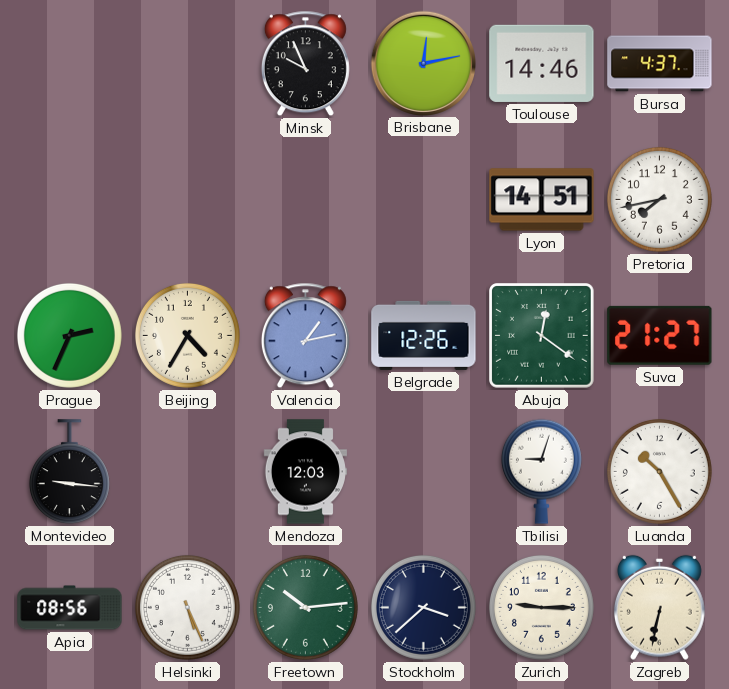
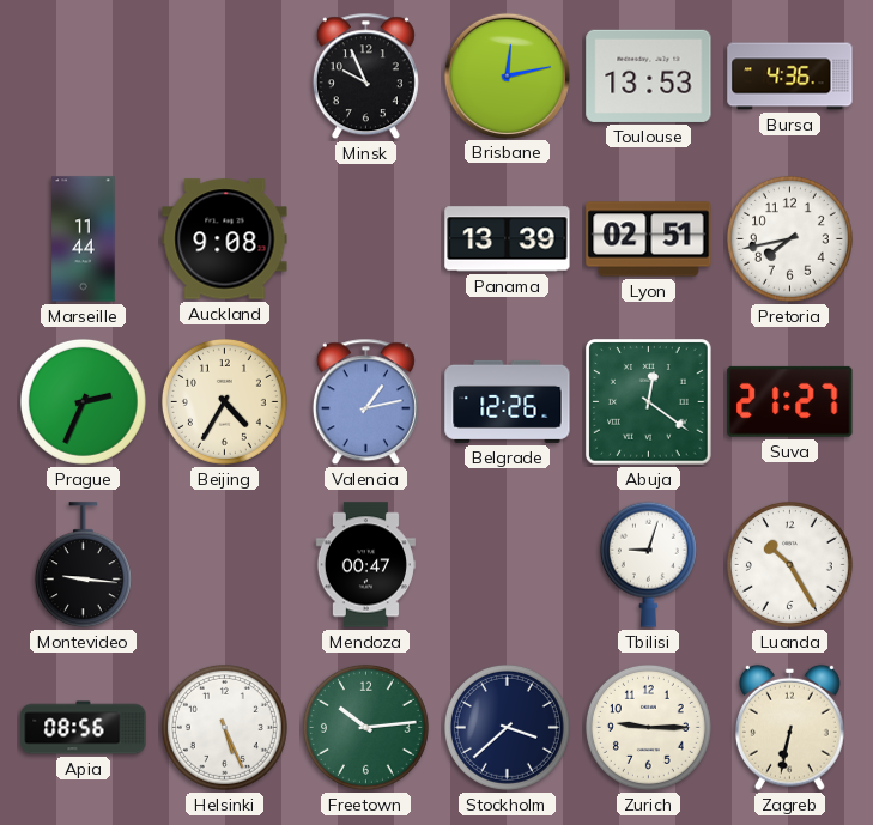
Toulouse: 14:46 -> 13:53
Bursa: 4:37 -> 4:36
Marseille: none -> 11:44
Auckland: none -> 9:08
Panama: none -> 13:39
Lyon: 14:51 -> 02:51
Mendoza: 12:03 -> 00:47
